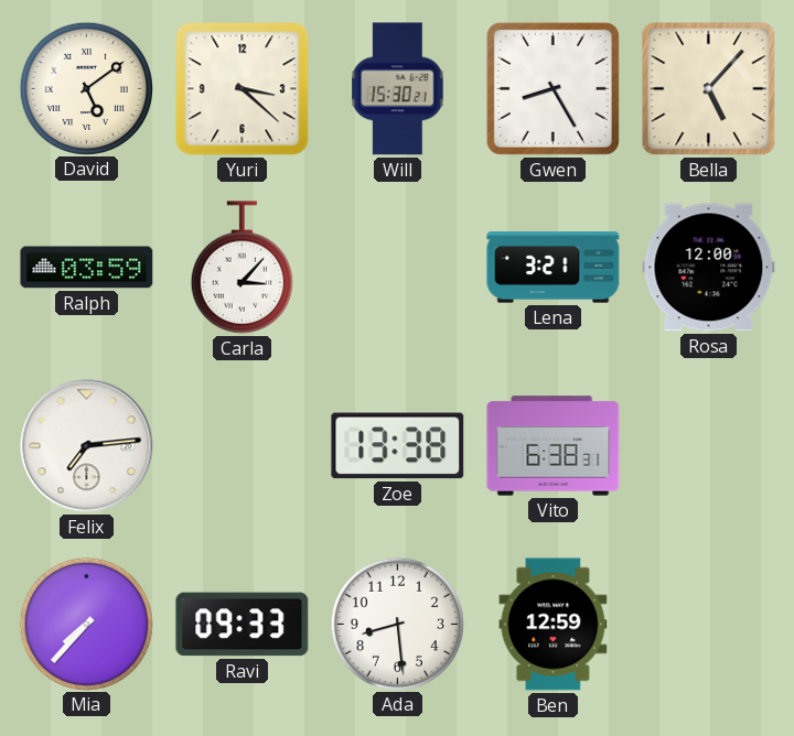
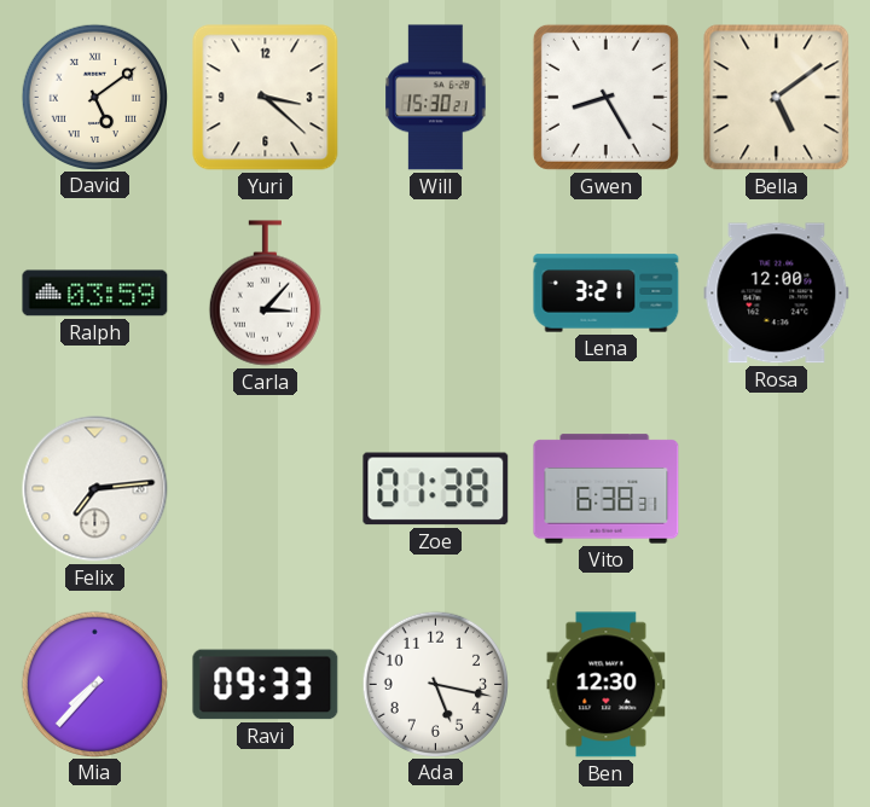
Bella: 5:07 -> 5:09
Zoe: 13:38 -> 01:38
Ada: 8:29 -> 5:17
Ben: 12:59 -> 12:30
